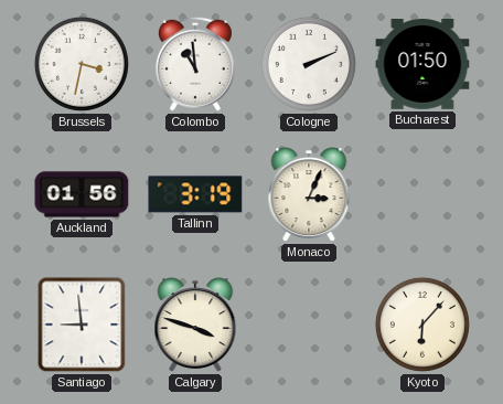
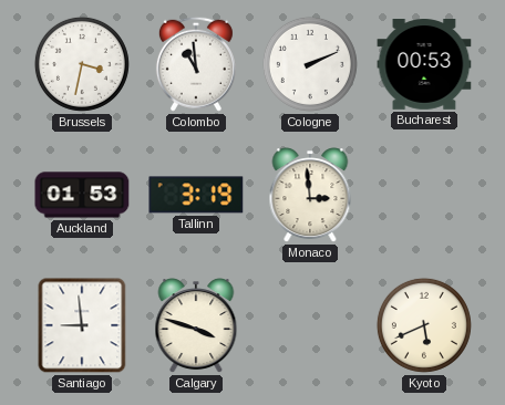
Bucharest: 01:50 -> 00:53
Auckland: 01:56 -> 01:53
Monaco: 3:04 -> 2:59
Kyoto: 6:07 -> 5:41
